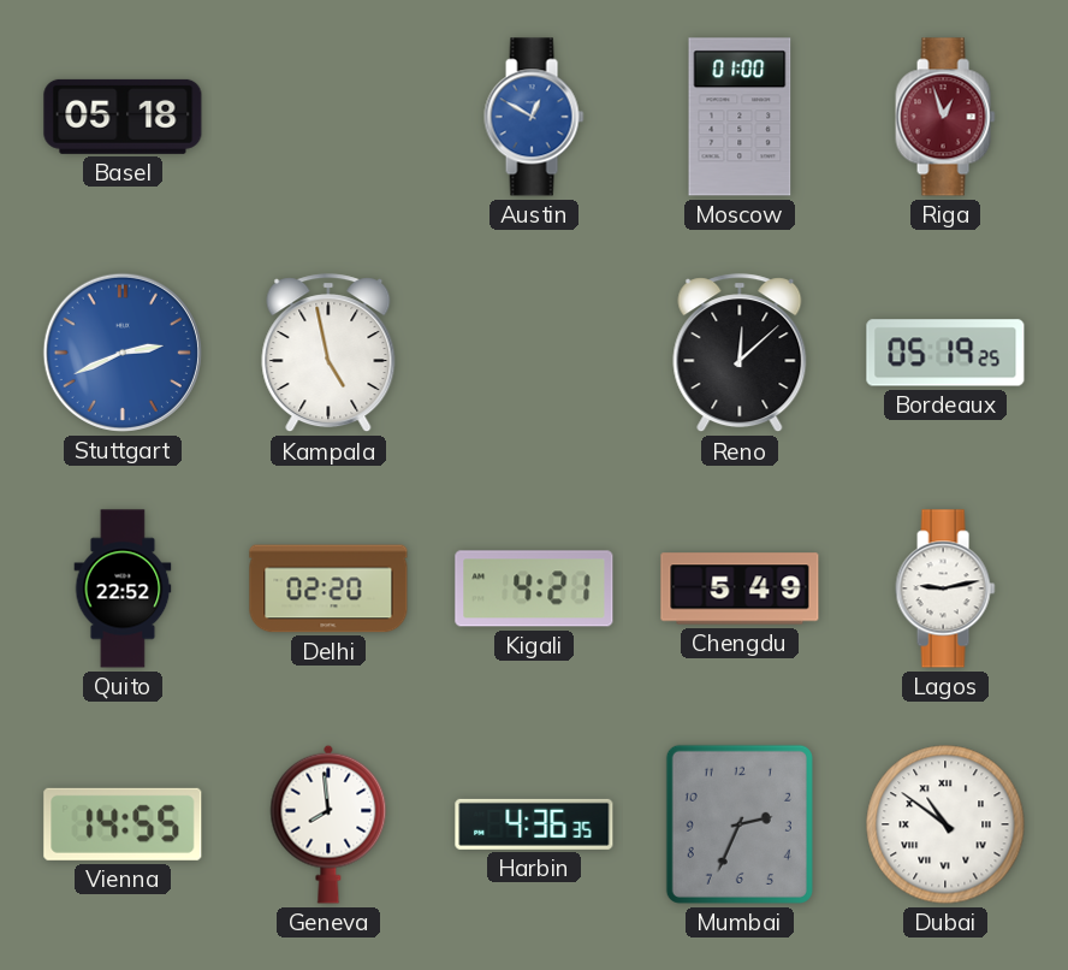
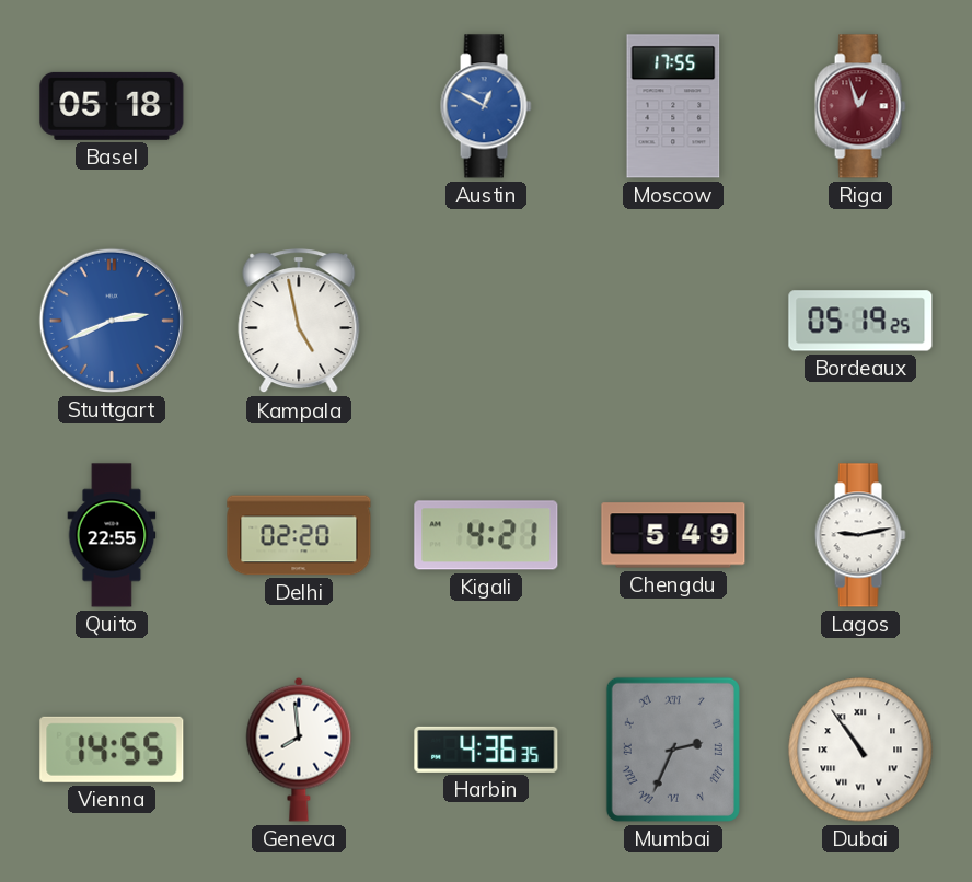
Moscow: 01:00 -> 17:55
Reno: 12:08 -> none
Quito: 22:52 -> 22:55
Mumbai numerals: Arabic -> Roman
Dubai: 10:51 -> 10:54
